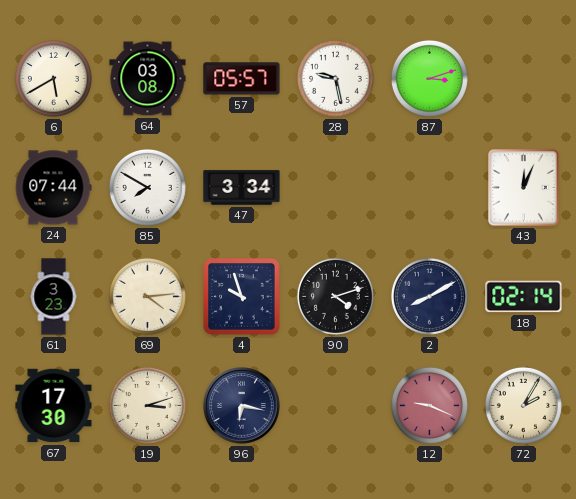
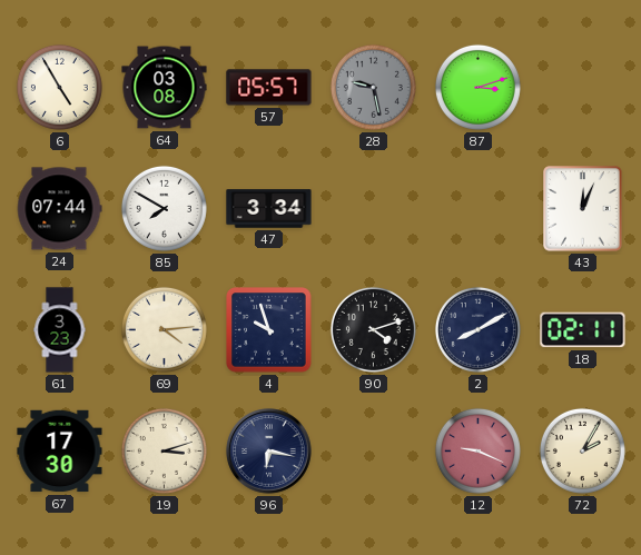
6: 5:40 -> 4:55
28 dial: white -> grey
18: 02:14 -> 02:11
